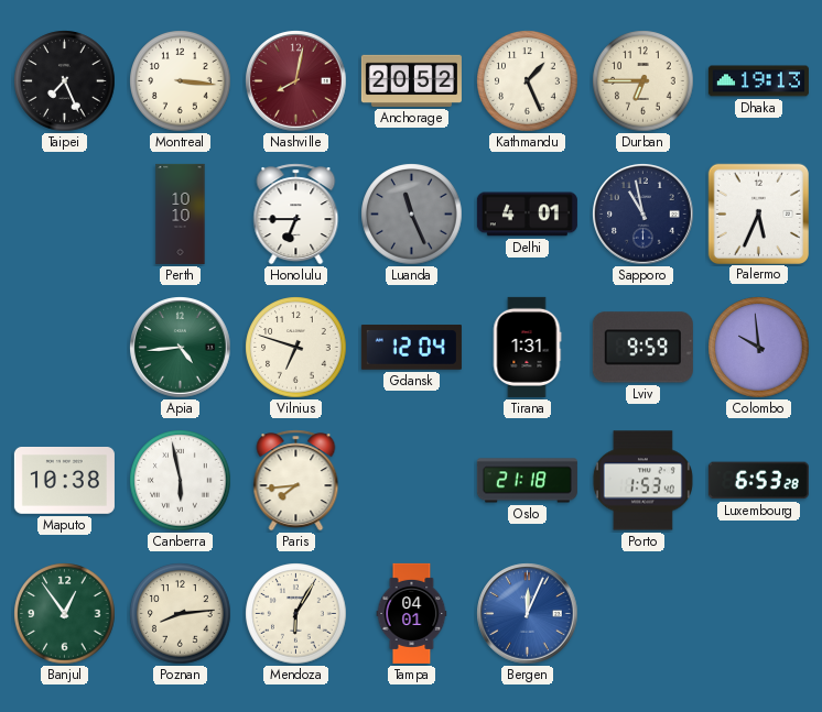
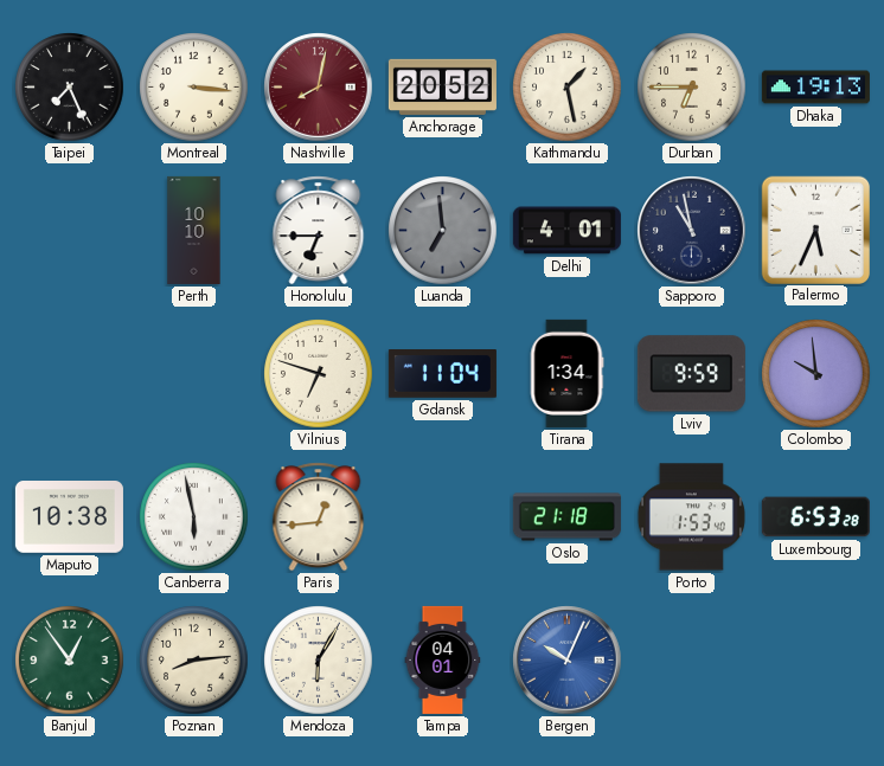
Kathmandu: 1:26 -> 1:28
Luanda: 11:26 -> 6:59
Apia: 4:44 -> none
Gdansk: 12:04 -> 11:04
Tirana: 1:31 -> 1:34
Paris: 7:44 -> 12:44
Bergen: 12:04 -> 10:04
